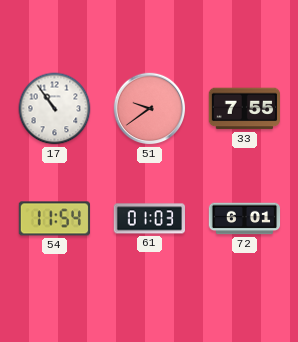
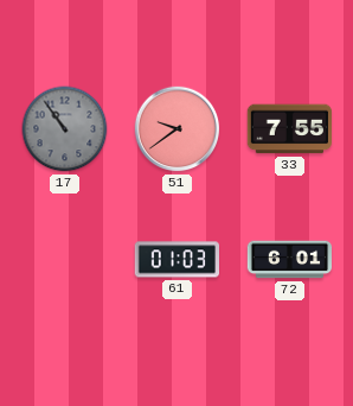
17 dial: white -> grey
54: 11:54 -> none
